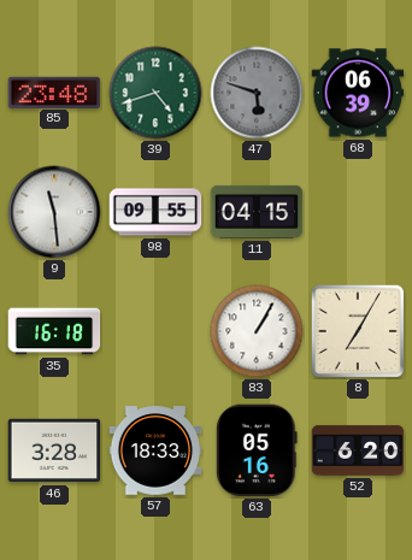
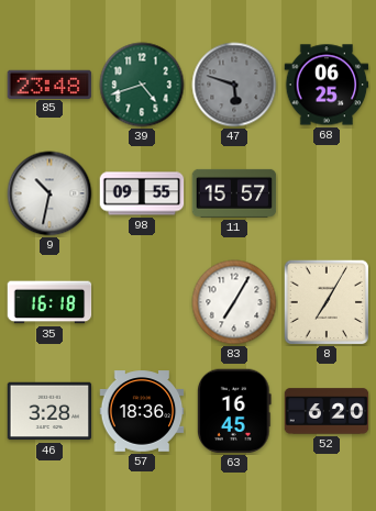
68: 06:39 -> 06:25
9: 11:29 -> 10:32
11: 04:15 -> 15:57
83: 1:05 -> 7:05
57: 18:33 -> 18:36
63: 05:16 -> 16:45
